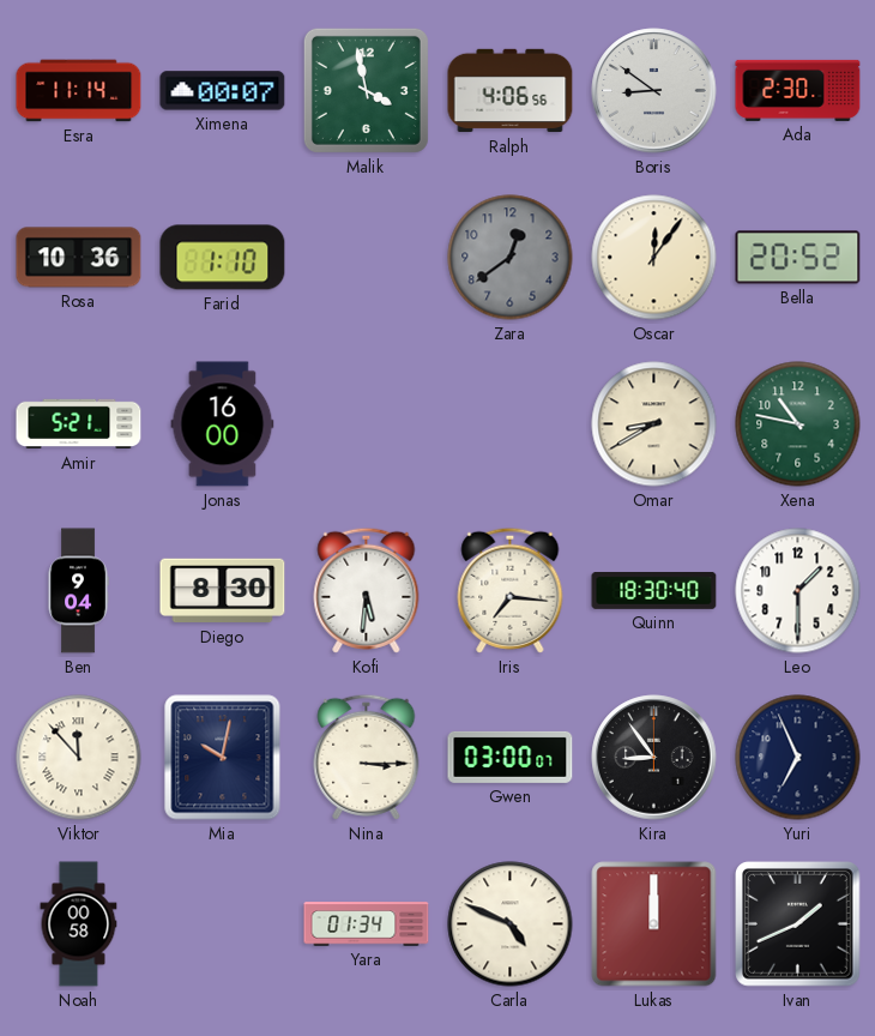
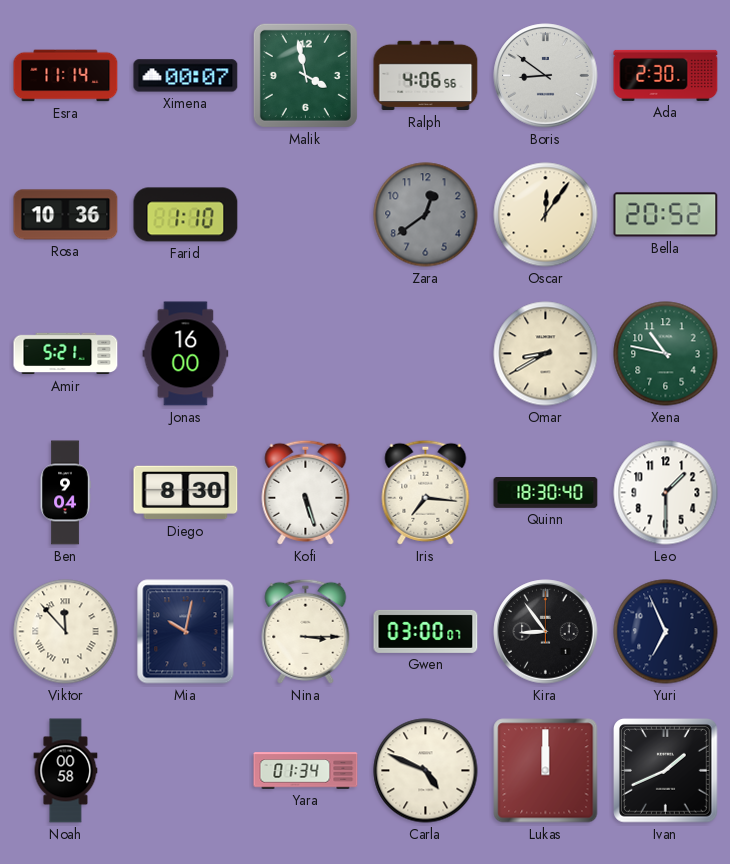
Kofi: 5:31 -> 5:27
